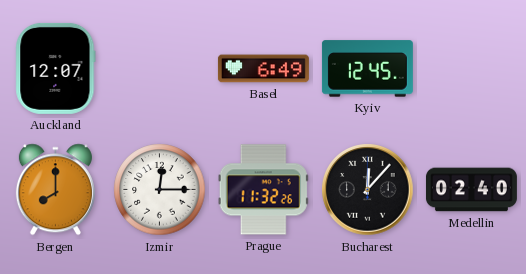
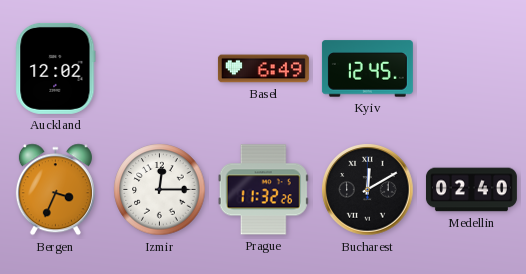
Auckland: 12:07 -> 12:02
Bergen: 8:00 -> 3:34
Bucharest: 12:07 -> 12:10
